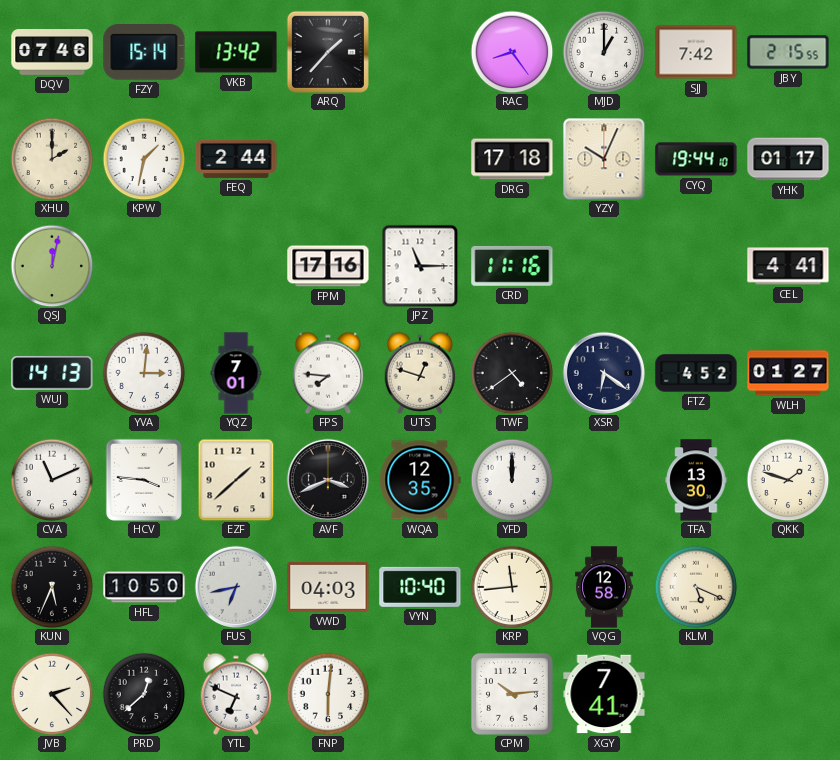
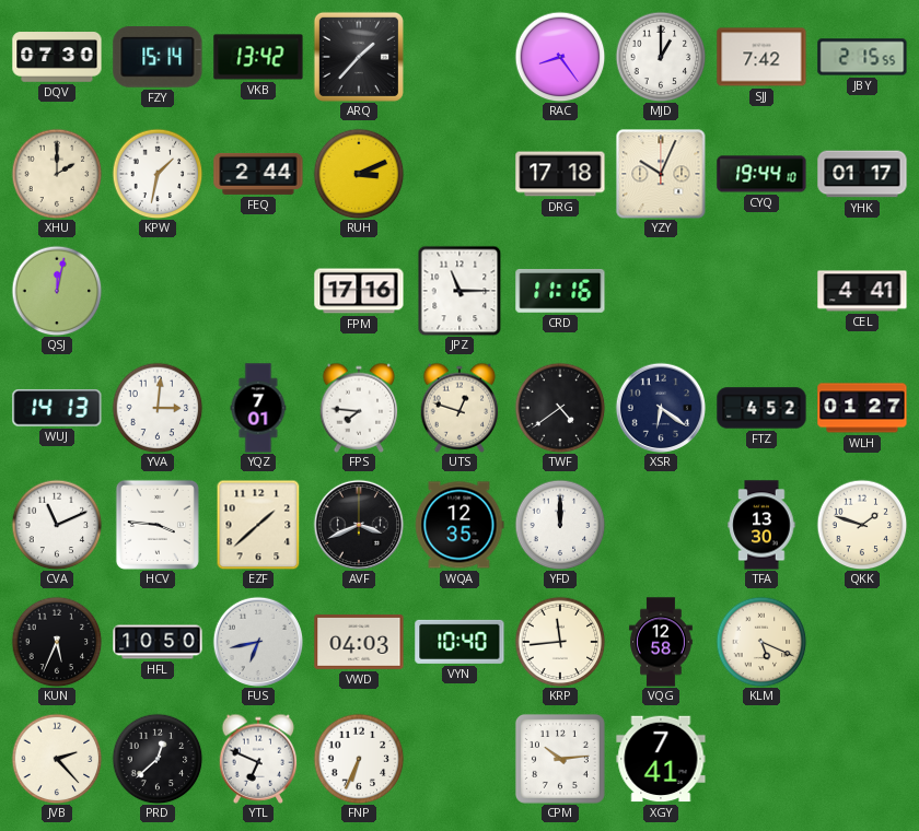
DQV: 07:46 -> 07:30
RUH: none -> 3:11
FNP: 6:01 -> 6:34
